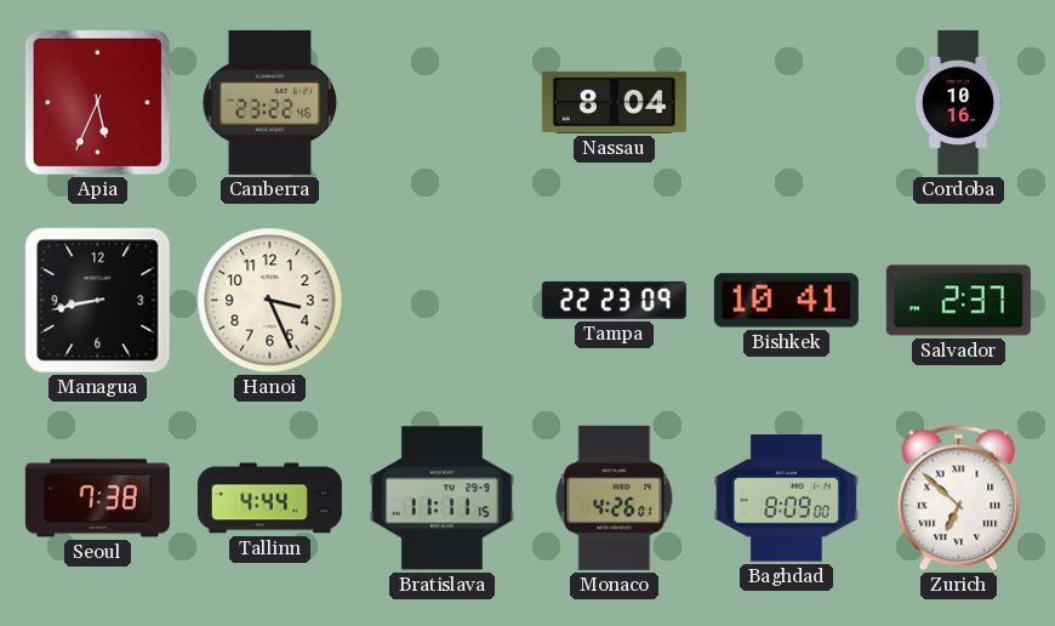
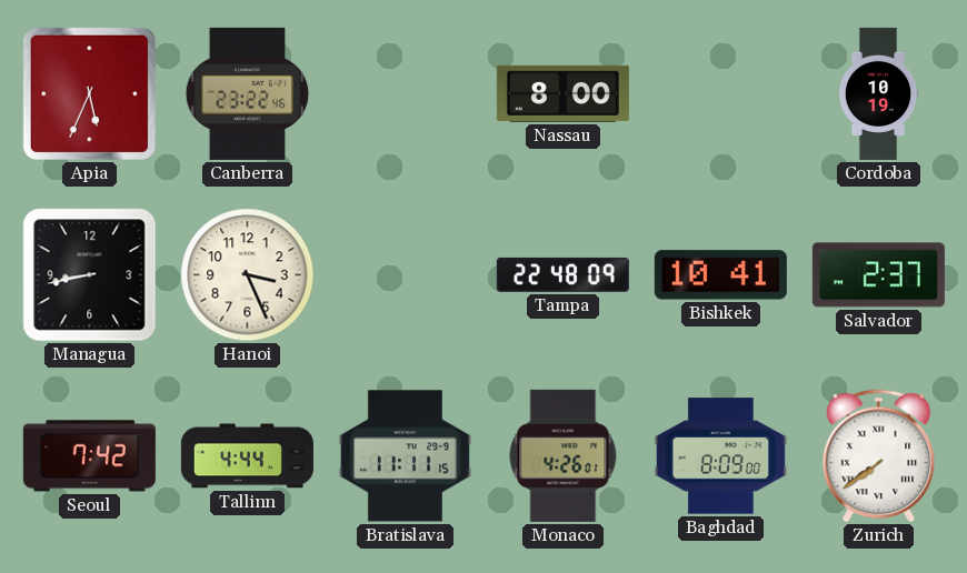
Nassau: 8:04 -> 8:00
Cordoba: 10:16 -> 10:19
Tampa: 22:23 -> 22:48
Seoul: 7:38 -> 7:42
Zurich: 6:52 -> 7:39
